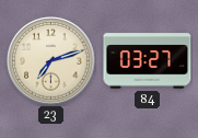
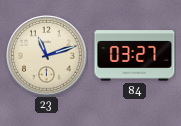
23: 7:12 -> 11:12
